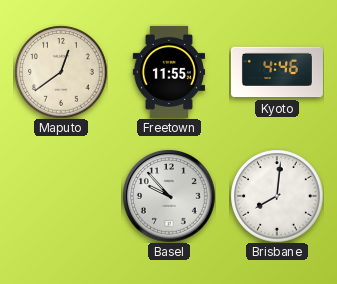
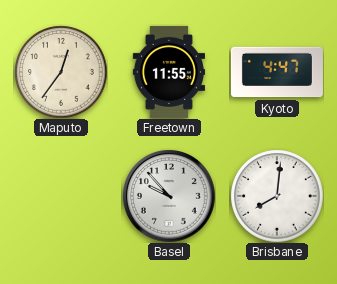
Maputo: 12:39 -> 12:36
Kyoto: 4:46 -> 4:47
